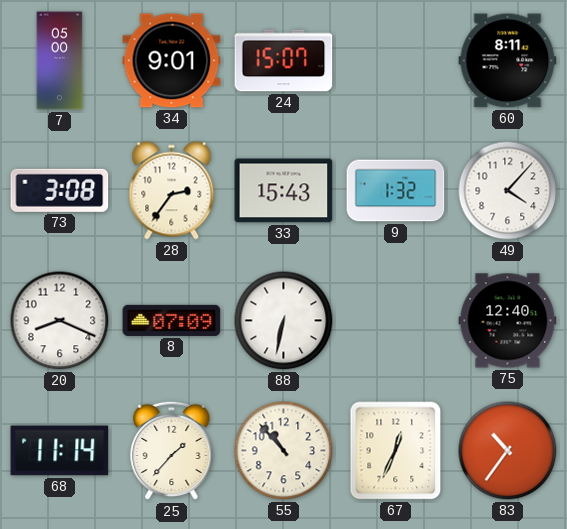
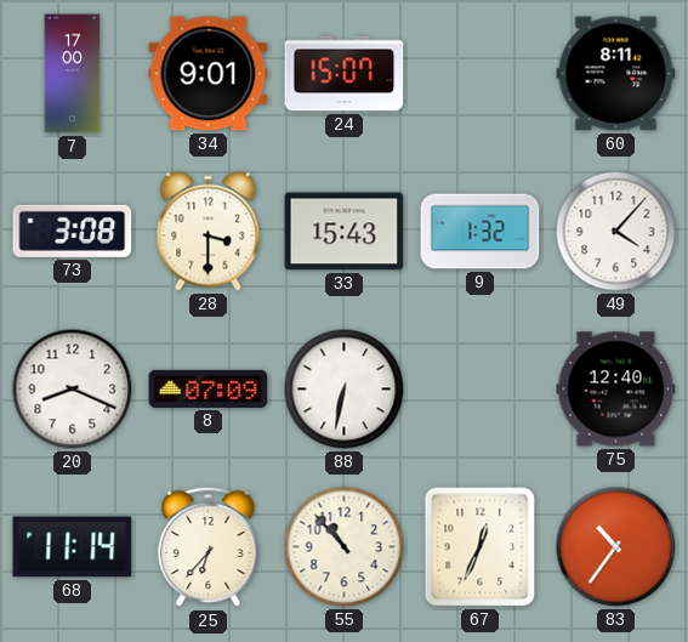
7: 05:00 -> 17:00
28: 2:36 -> 3:30
25: 1:37 -> 6:37
